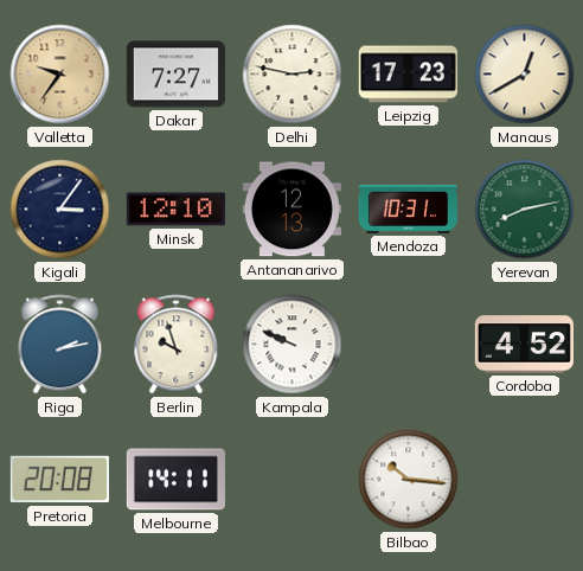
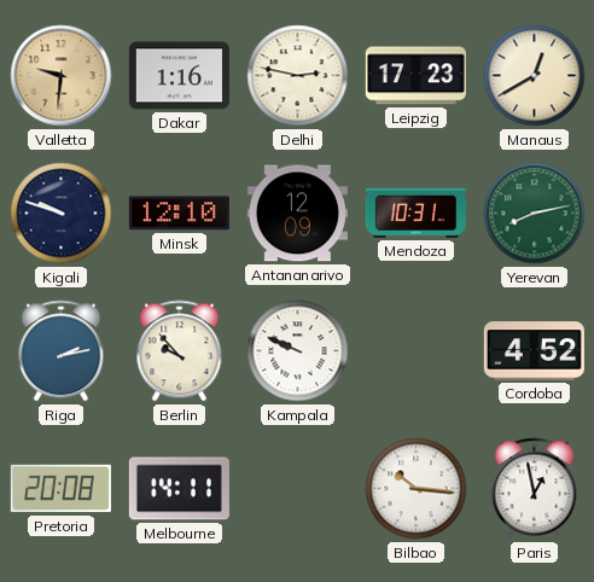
Valletta: 9:36 -> 9:31
Dakar: 7:27 -> 1:16
Kigali: 3:06 -> 9:48
Antananarivo: 12:13 -> 12:09
Berlin: 9:57 -> 9:53
Paris: none -> 12:58
